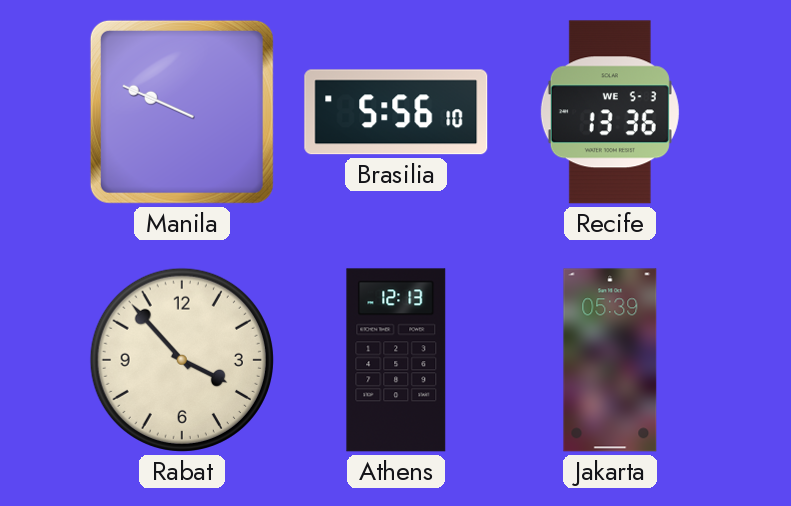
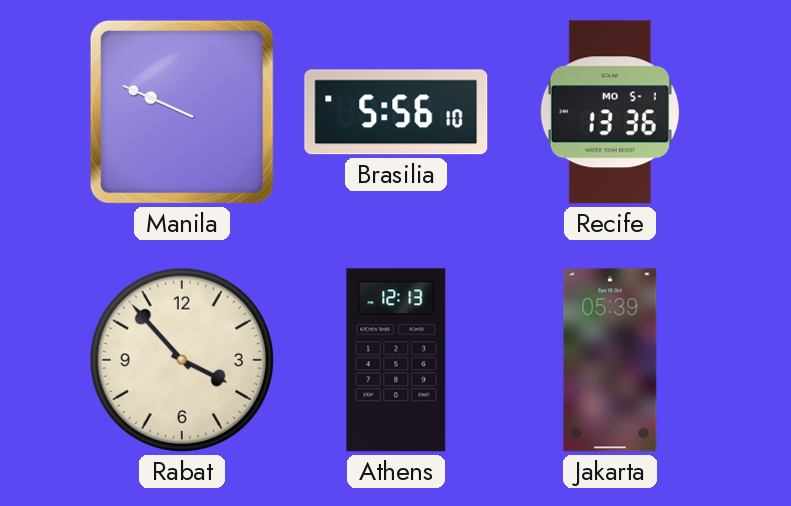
Recife date: WE 5-3 -> MO 5-1
